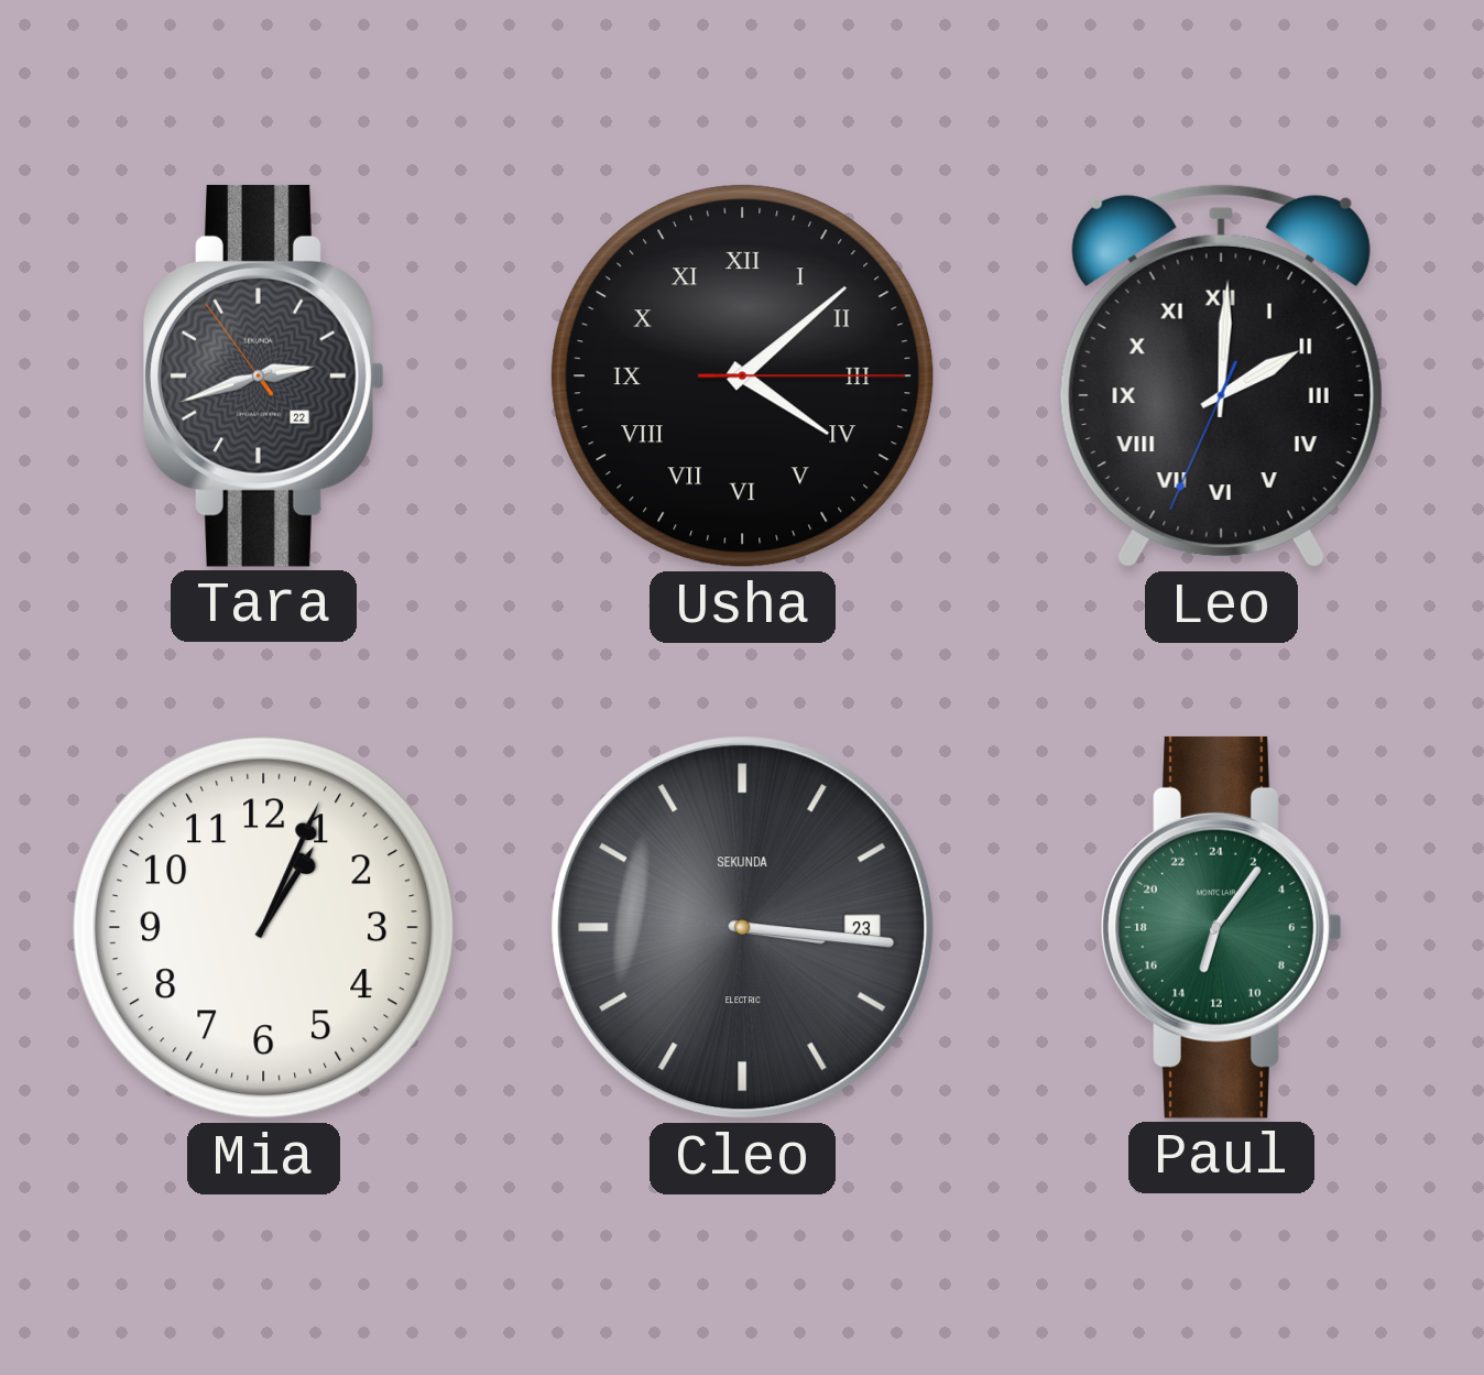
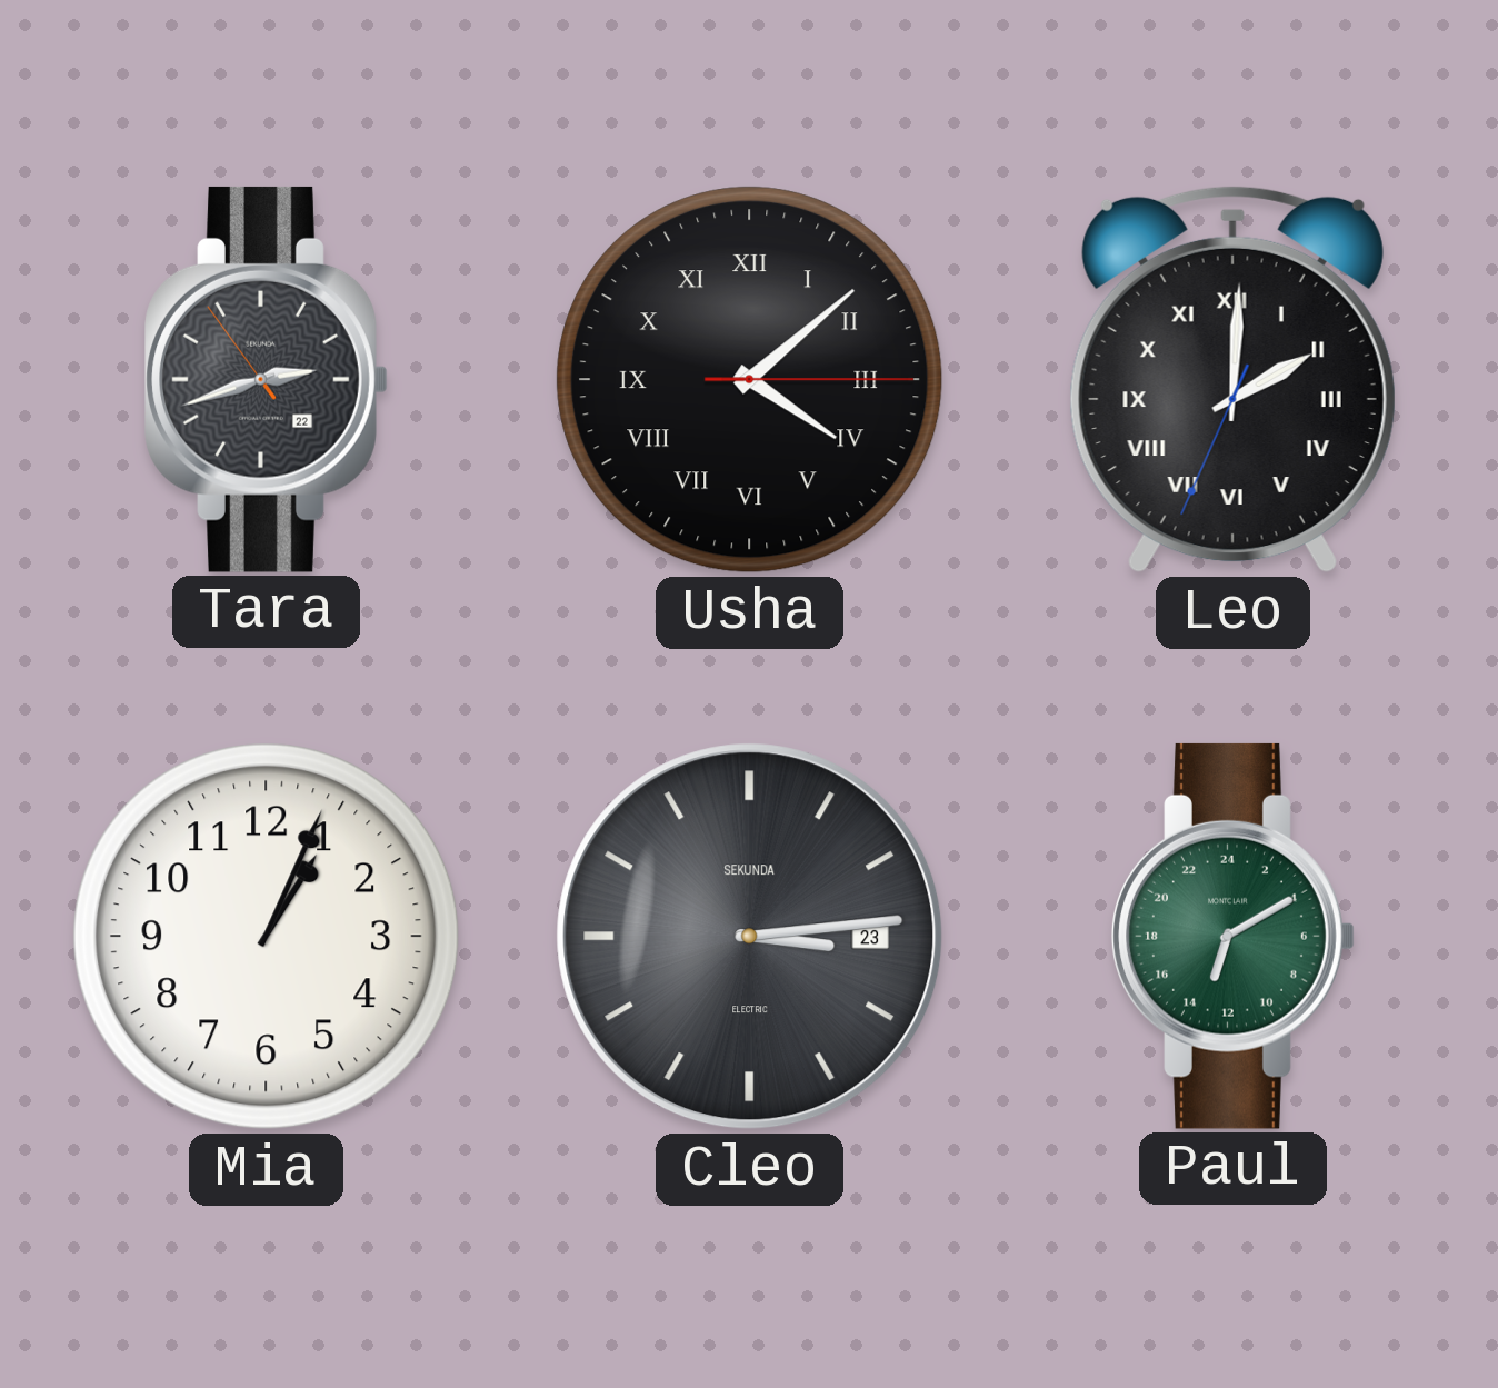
Cleo: 3:16 -> 3:14
Paul: 13:06 -> 13:10
